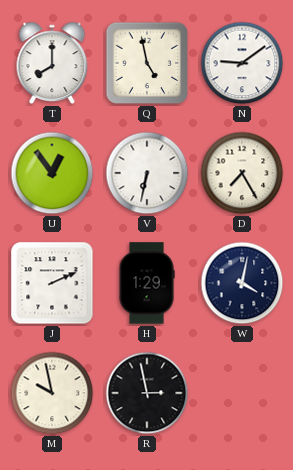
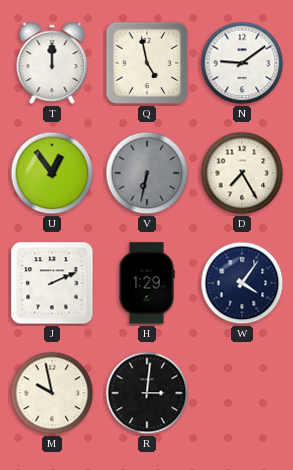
T: 8:00 -> 12:00
V dial: white -> grey
W: 4:02 -> 4:06
R: 2:58 -> 3:01
